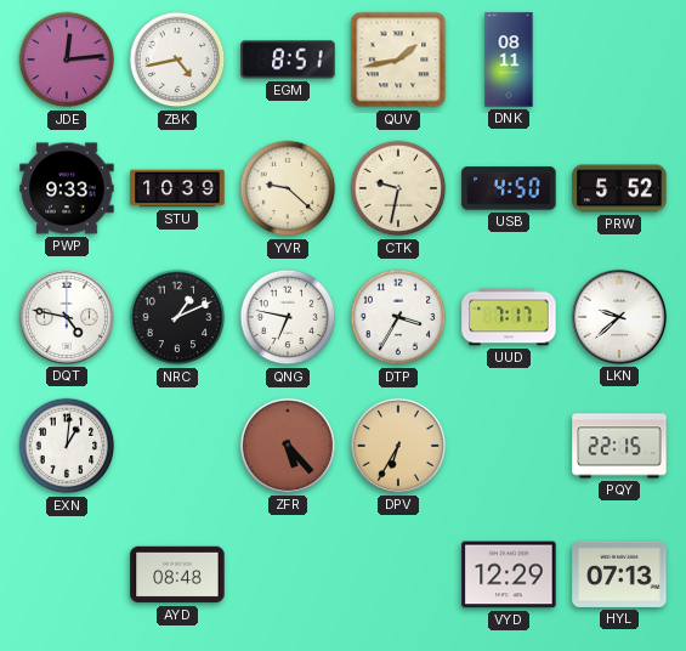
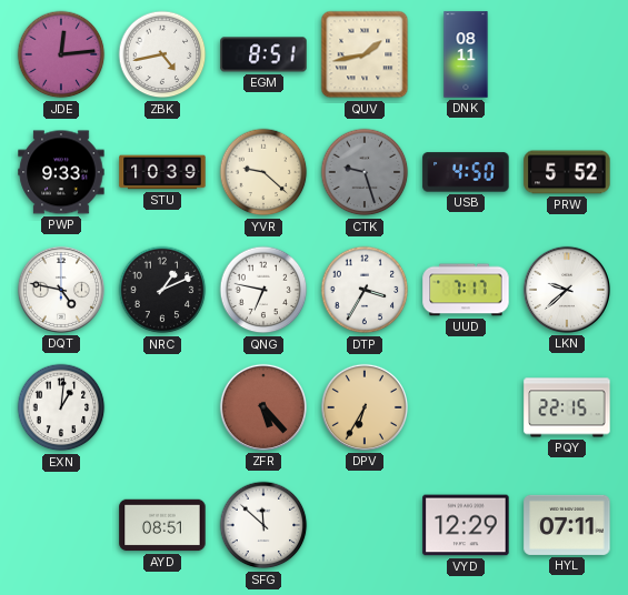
CTK: 9:32 -> 9:27
CTK dial: cream -> grey
AYD: 08:48 -> 08:51
SFG: none -> 11:52
HYL: 07:13 -> 07:11
